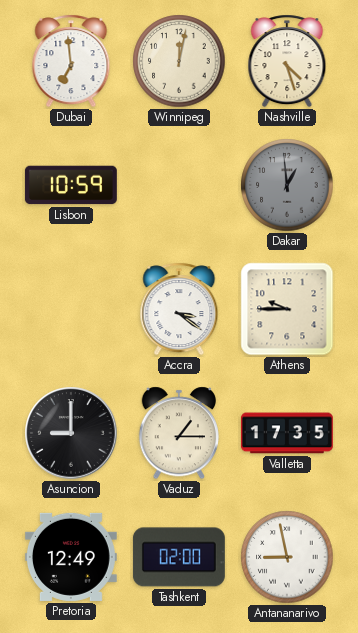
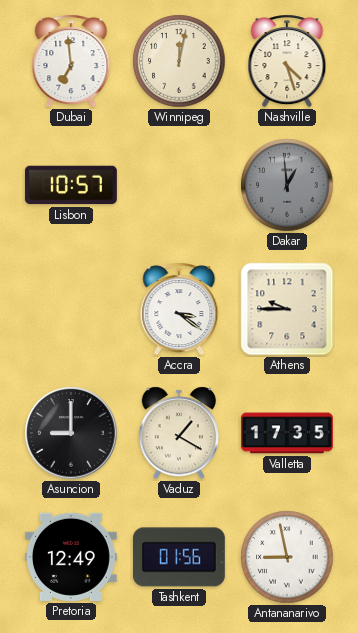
Lisbon: 10:59 -> 10:57
Vaduz: 1:15 -> 1:20
Tashkent: 02:00 -> 01:56
